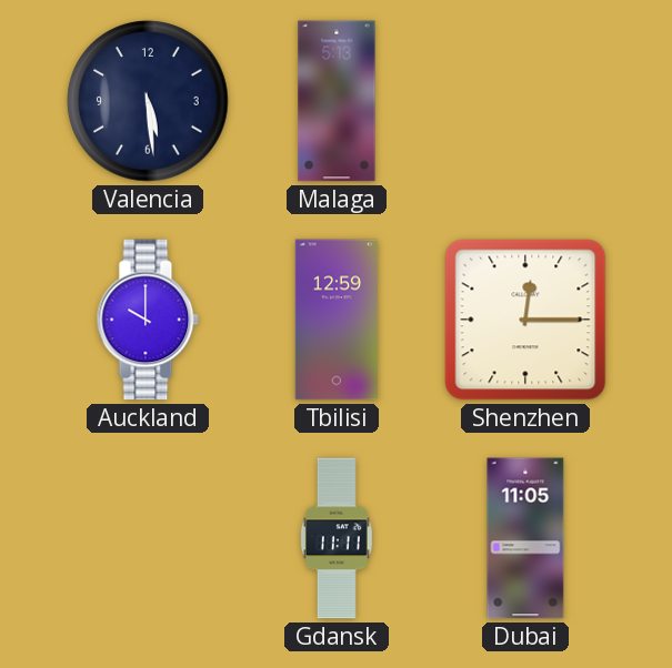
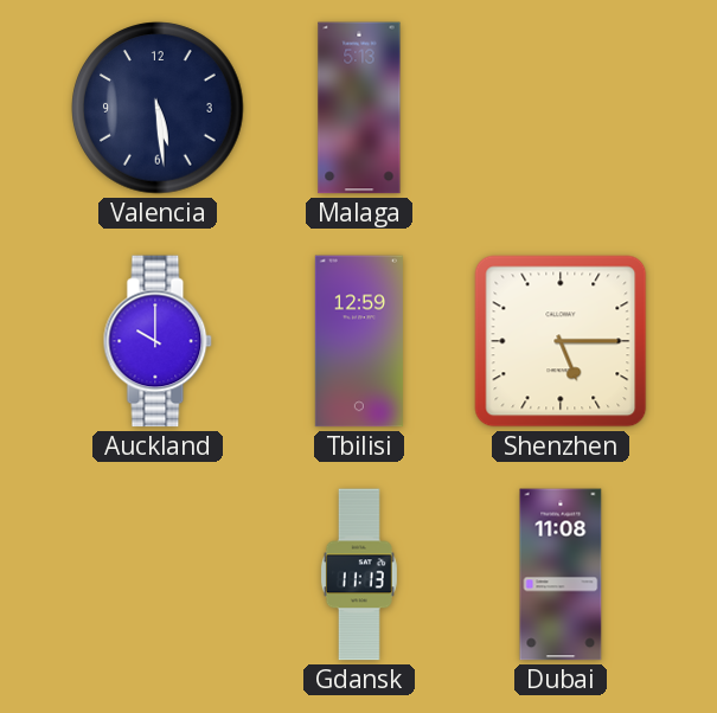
Shenzhen: 12:15 -> 5:15
Gdansk: 11:11 -> 11:13
Dubai: 11:05 -> 11:08
